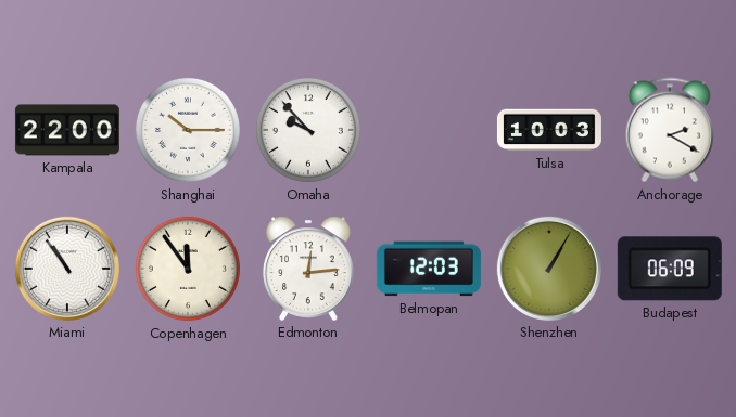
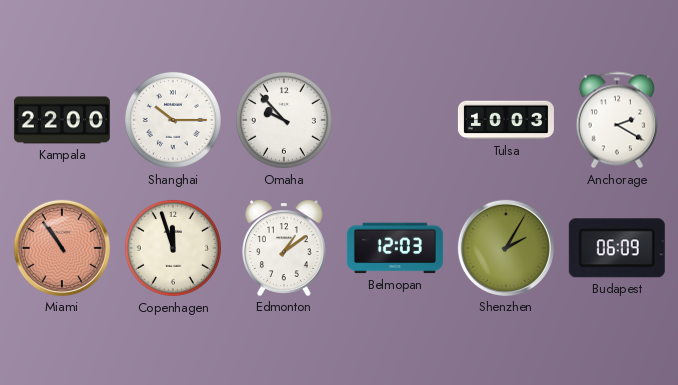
Miami dial: white -> salmon
Copenhagen: 11:54 -> 11:57
Edmonton: 12:14 -> 1:09
Shenzhen: 1:05 -> 2:05
